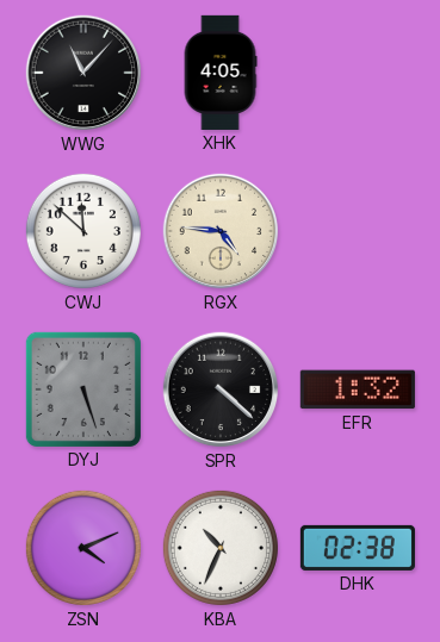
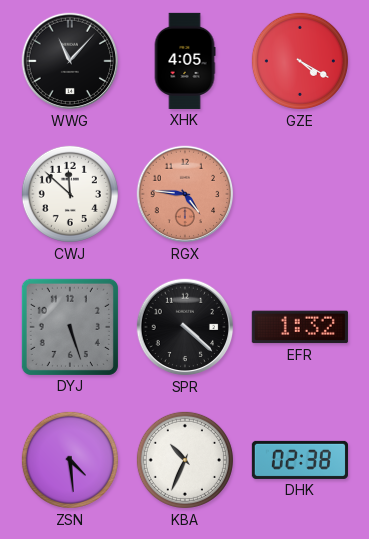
GZE: none -> 4:20
RGX dial: cream -> salmon
ZSN: 4:11 -> 4:29
